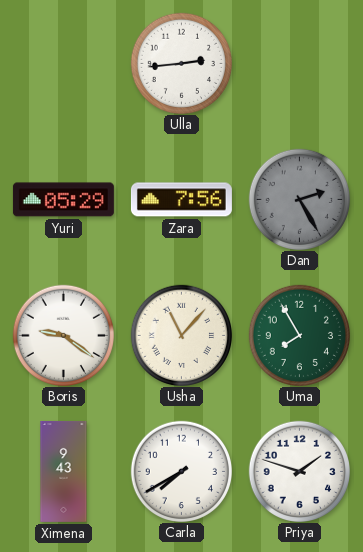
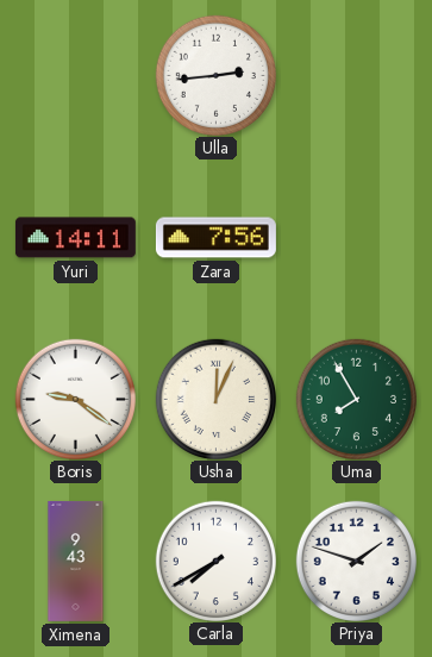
Yuri: 05:29 -> 14:11
Dan: 2:25 -> none
Usha: 11:07 -> 12:04
